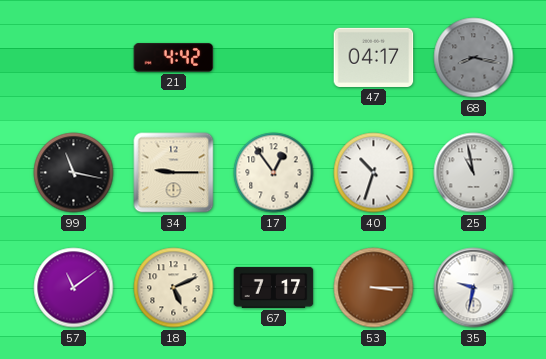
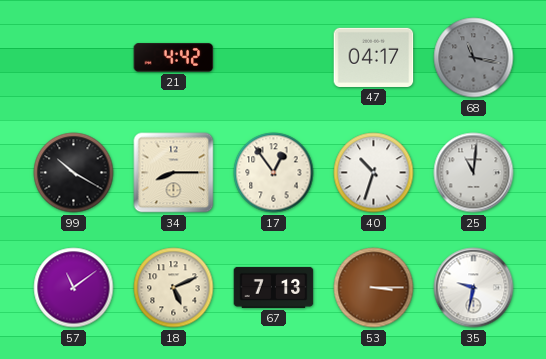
68: 8:17 -> 11:17
99: 11:17 -> 10:20
34: 9:15 -> 8:15
25: 10:58 -> 11:01
67: 7:17 -> 7:13
